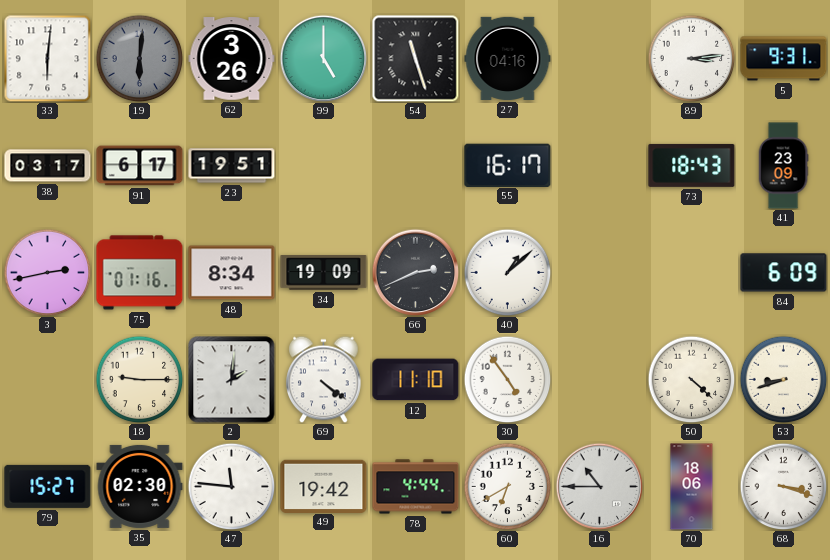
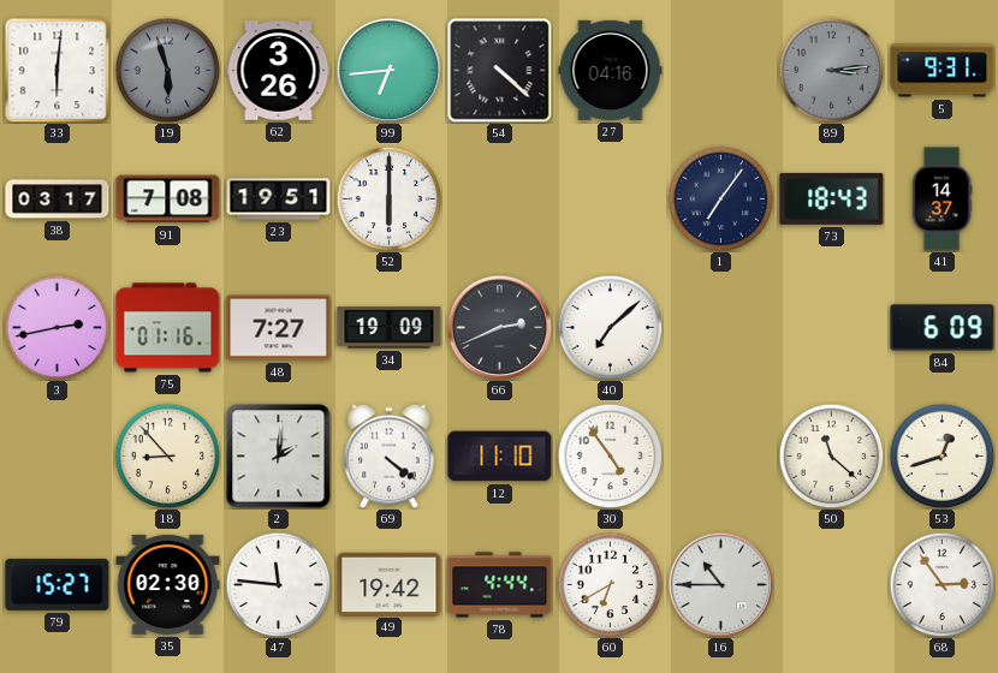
19: 6:01 -> 5:57
99: 5:00 -> 6:44
54: 11:27 -> 4:22
89 dial: white -> grey
91: 6:17 -> 7:08
52: none -> 6:00
55: 16:17 -> none
1: none -> 7:06
41: 23:09 -> 14:37
48: 8:34 -> 7:27
40: 1:08 -> 7:08
18: 9:15 -> 8:53
50: 4:22 -> 11:22
53: 8:42 -> 12:42
70: 18:06 -> none
68: 3:18 -> 2:54
